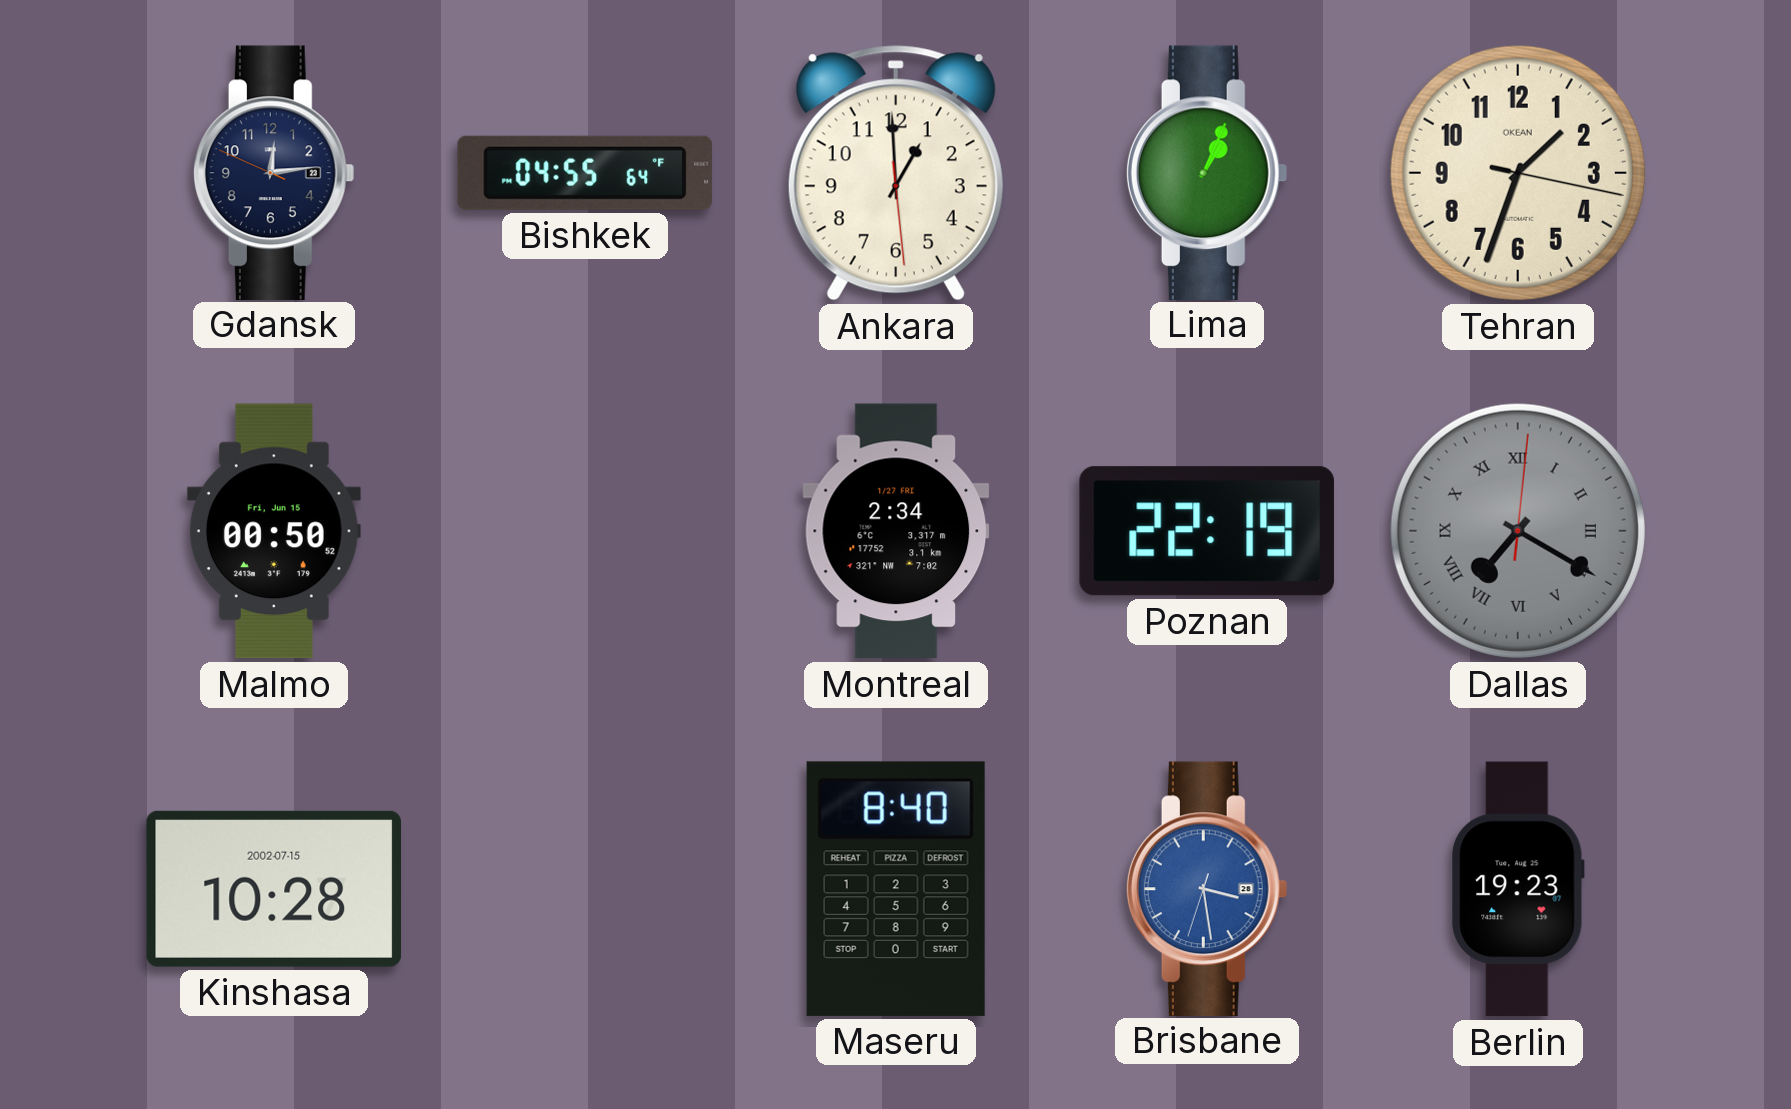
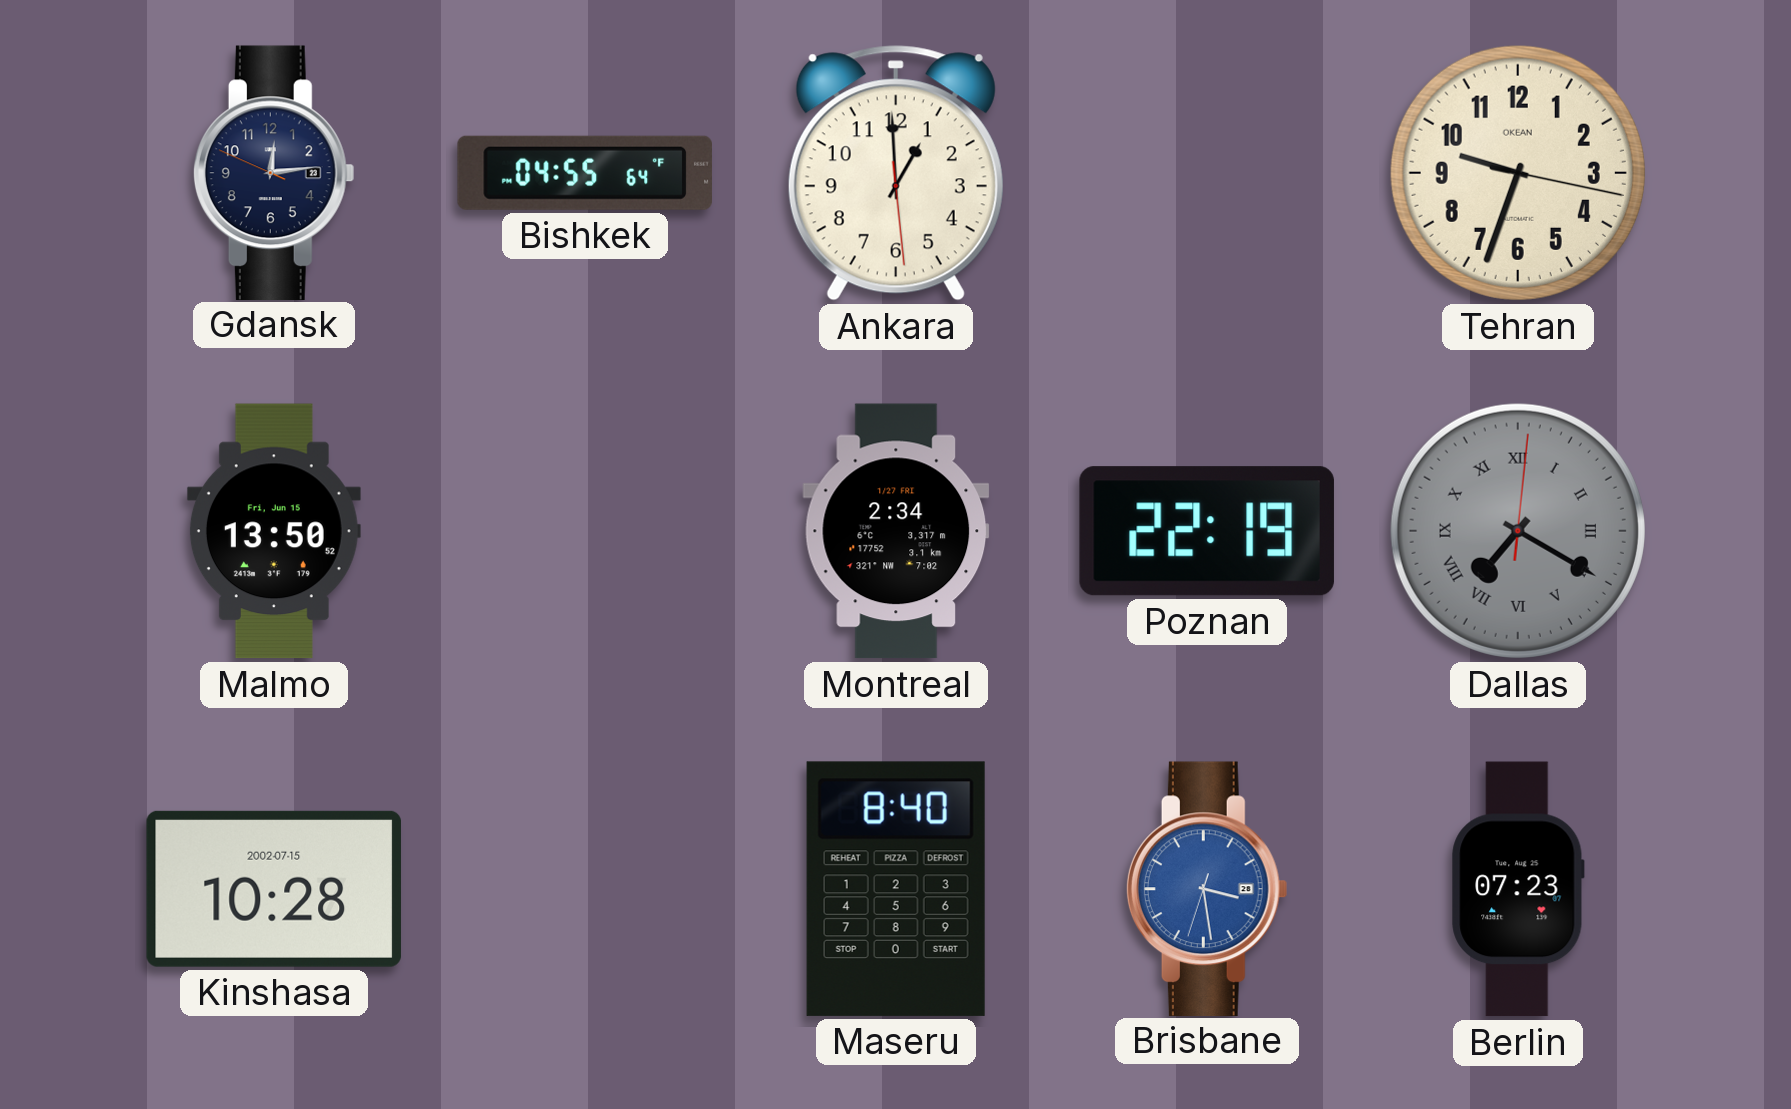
Lima: 1:04 -> none
Tehran: 1:33 -> 9:33
Malmo: 00:50 -> 13:50
Berlin: 19:23 -> 07:23
